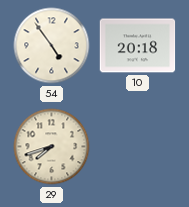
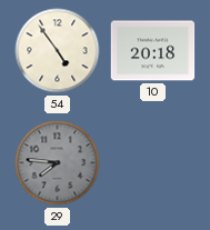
29: 7:42 -> 7:46
29 dial: cream -> grey
